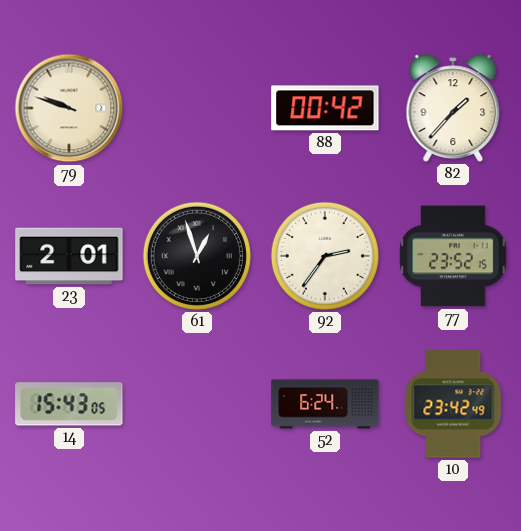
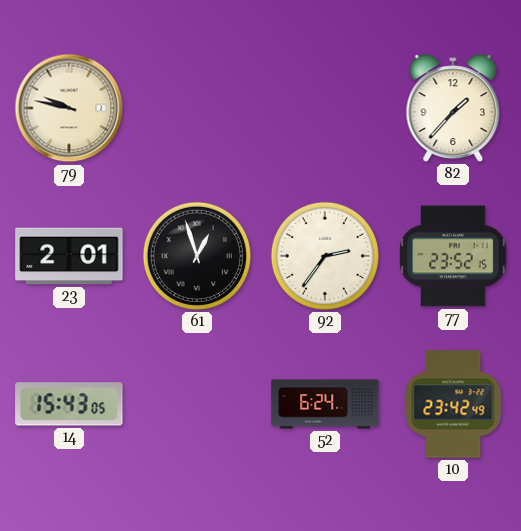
79: 9:48 -> 9:47
88: 00:42 -> none
